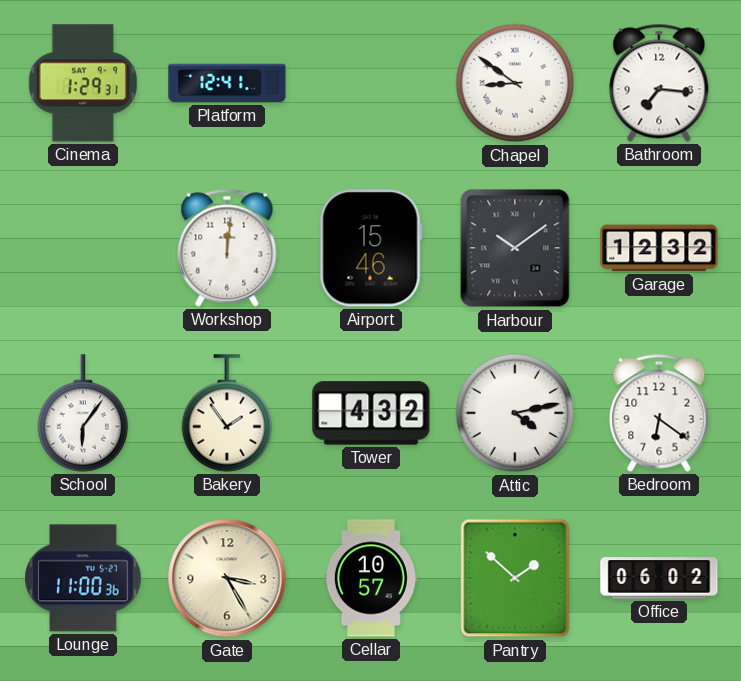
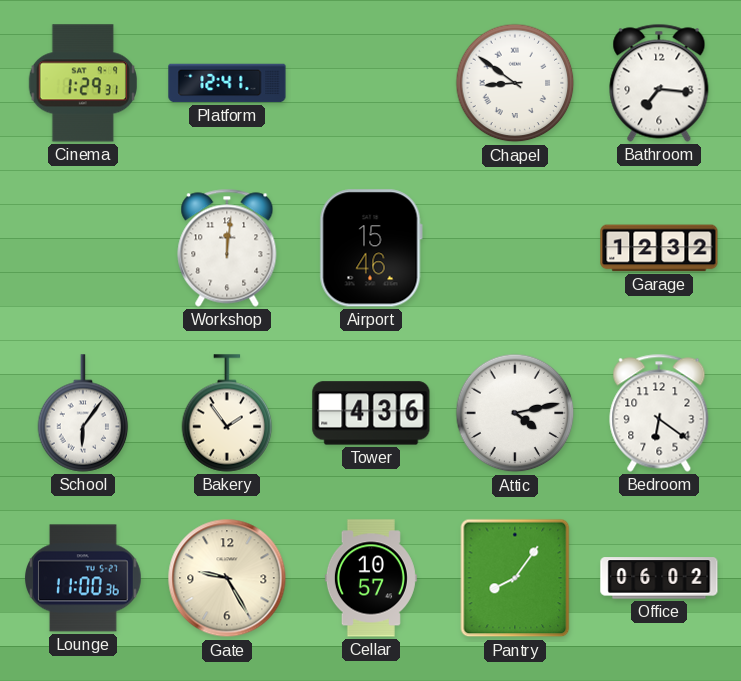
Harbour: 10:09 -> none
Tower: 4:32 -> 4:36
Gate: 3:25 -> 9:25
Pantry: 1:52 -> 8:06
